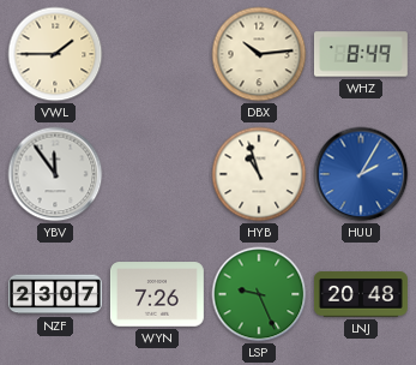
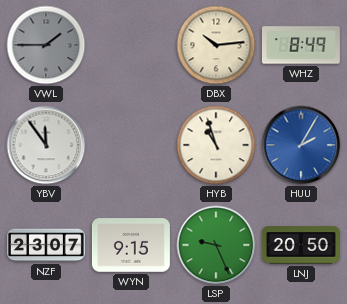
VWL dial: cream -> grey
WYN: 7:26 -> 9:15
LNJ: 20:48 -> 20:50
